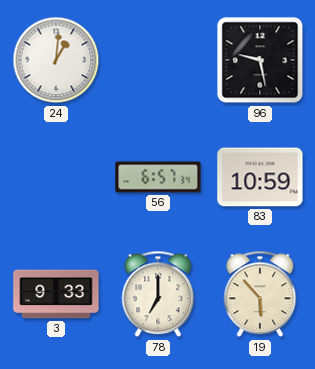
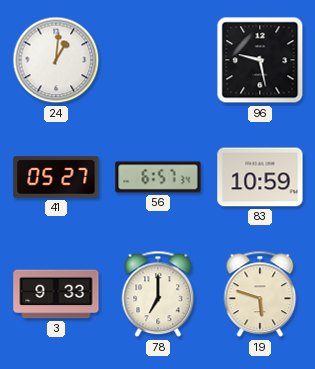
41: none -> 05:27
19: 5:53 -> 5:48
